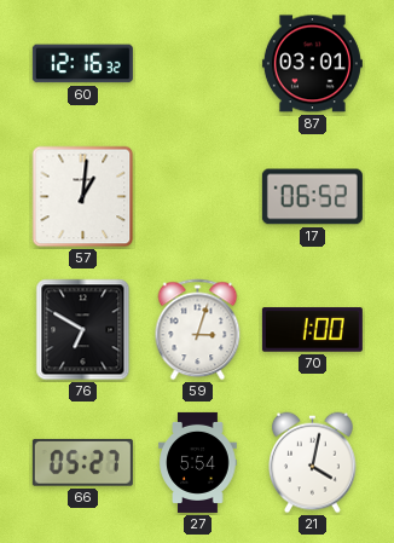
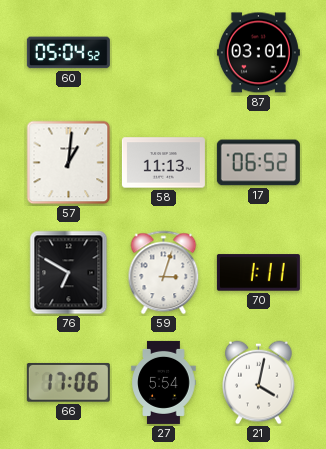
60: 12:16 -> 05:04
58: none -> 11:13
70: 1:00 -> 1:11
66: 05:27 -> 17:06
